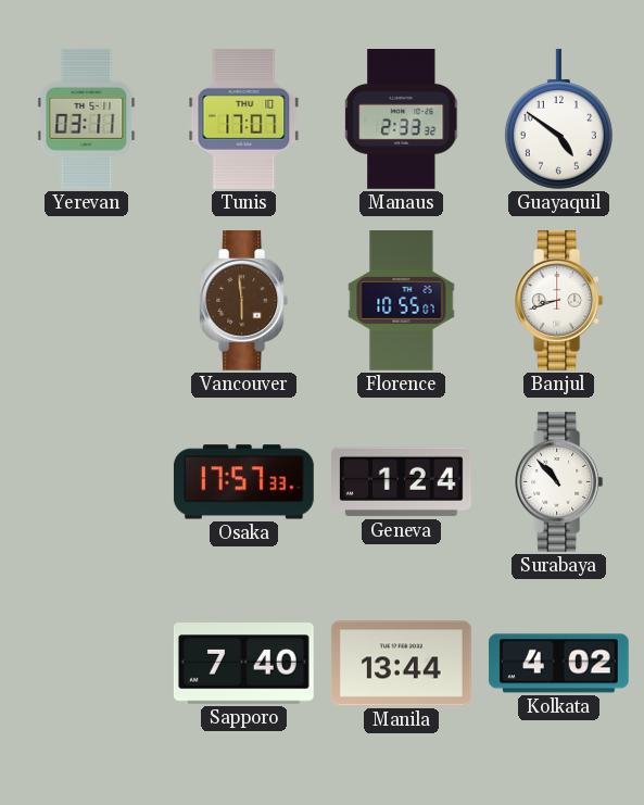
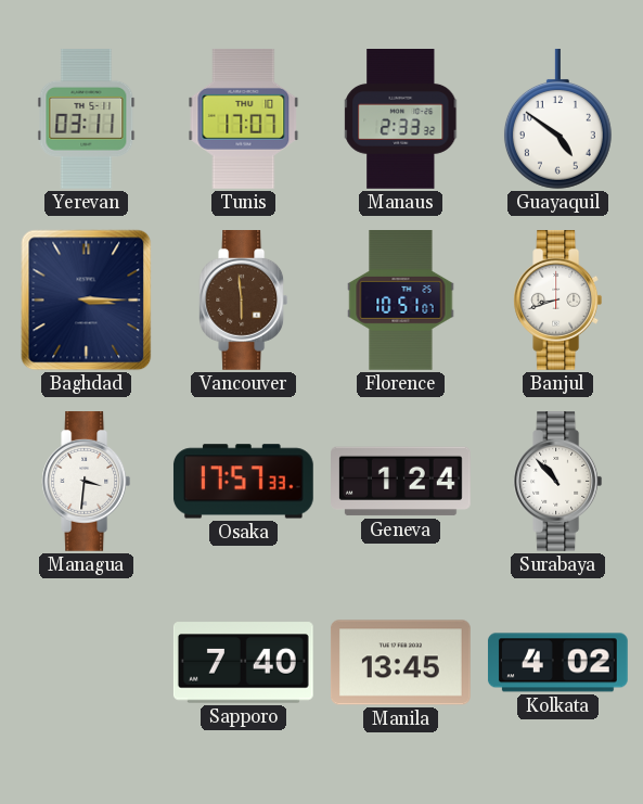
Baghdad: none -> 3:15
Florence: 10:55 -> 10:51
Managua: none -> 3:31
Manila: 13:44 -> 13:45
